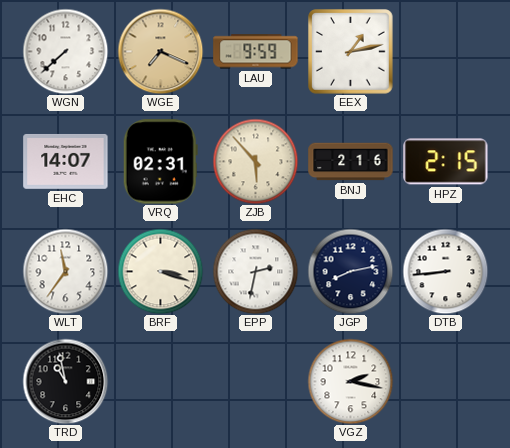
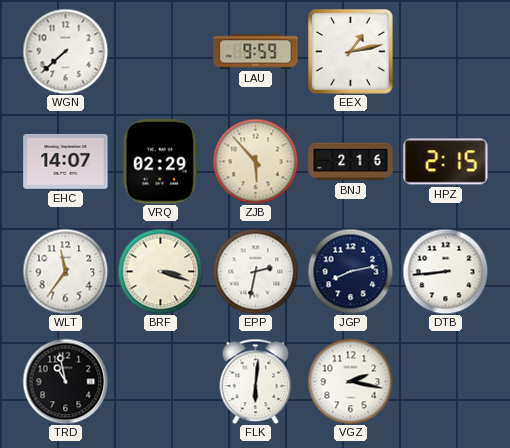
WGE: 7:19 -> none
VRQ: 02:31 -> 02:29
FLK: none -> 6:01
